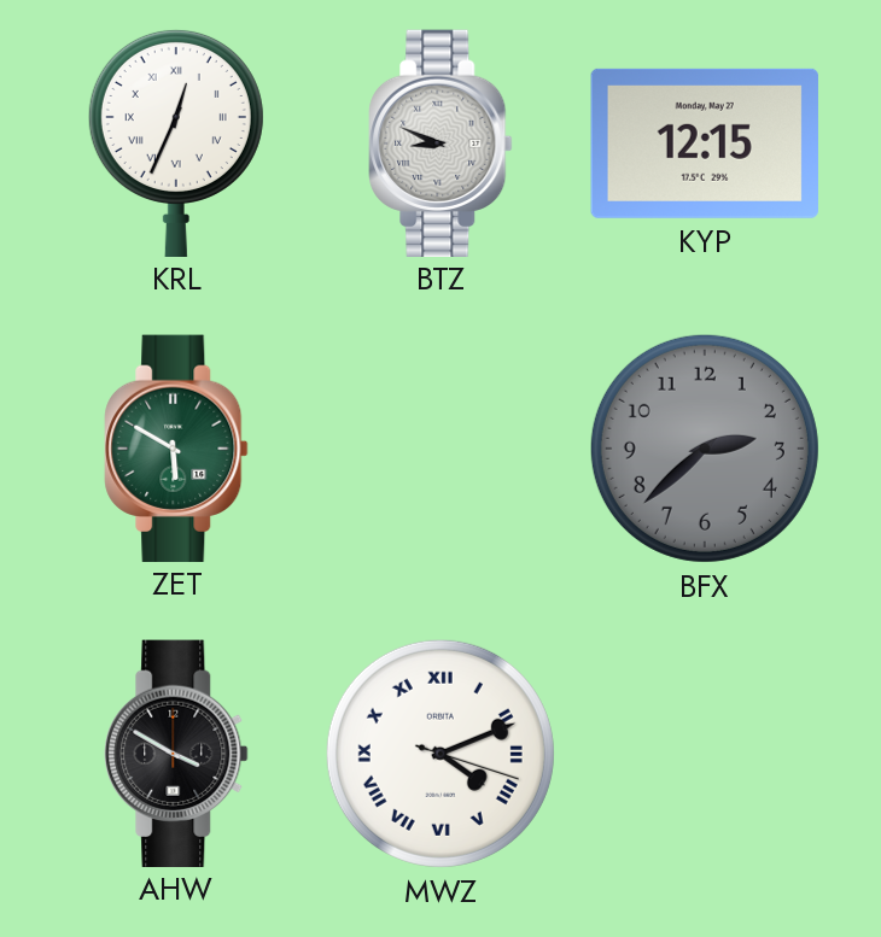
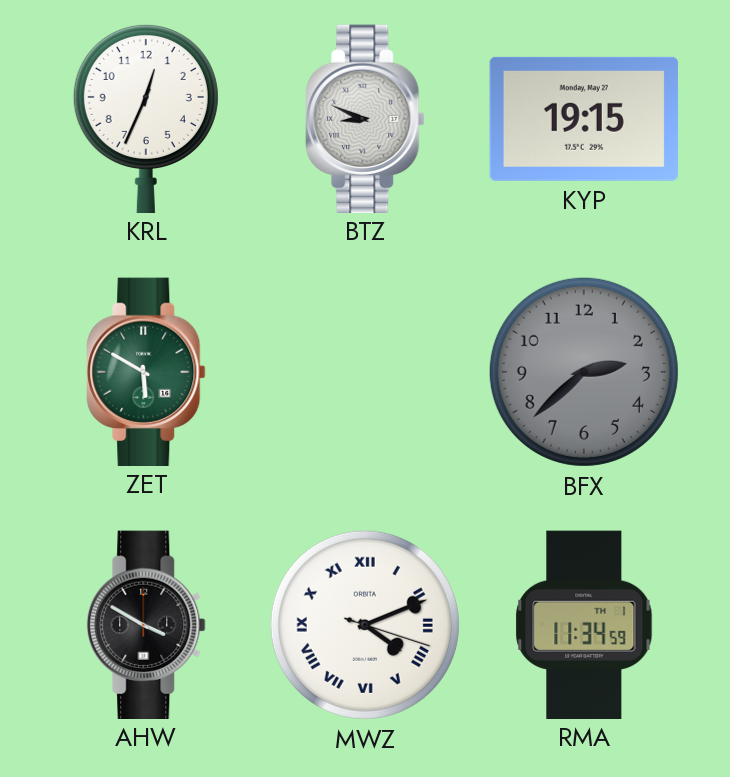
KRL numerals: Roman -> Arabic
KYP: 12:15 -> 19:15
RMA: none -> 11:34
